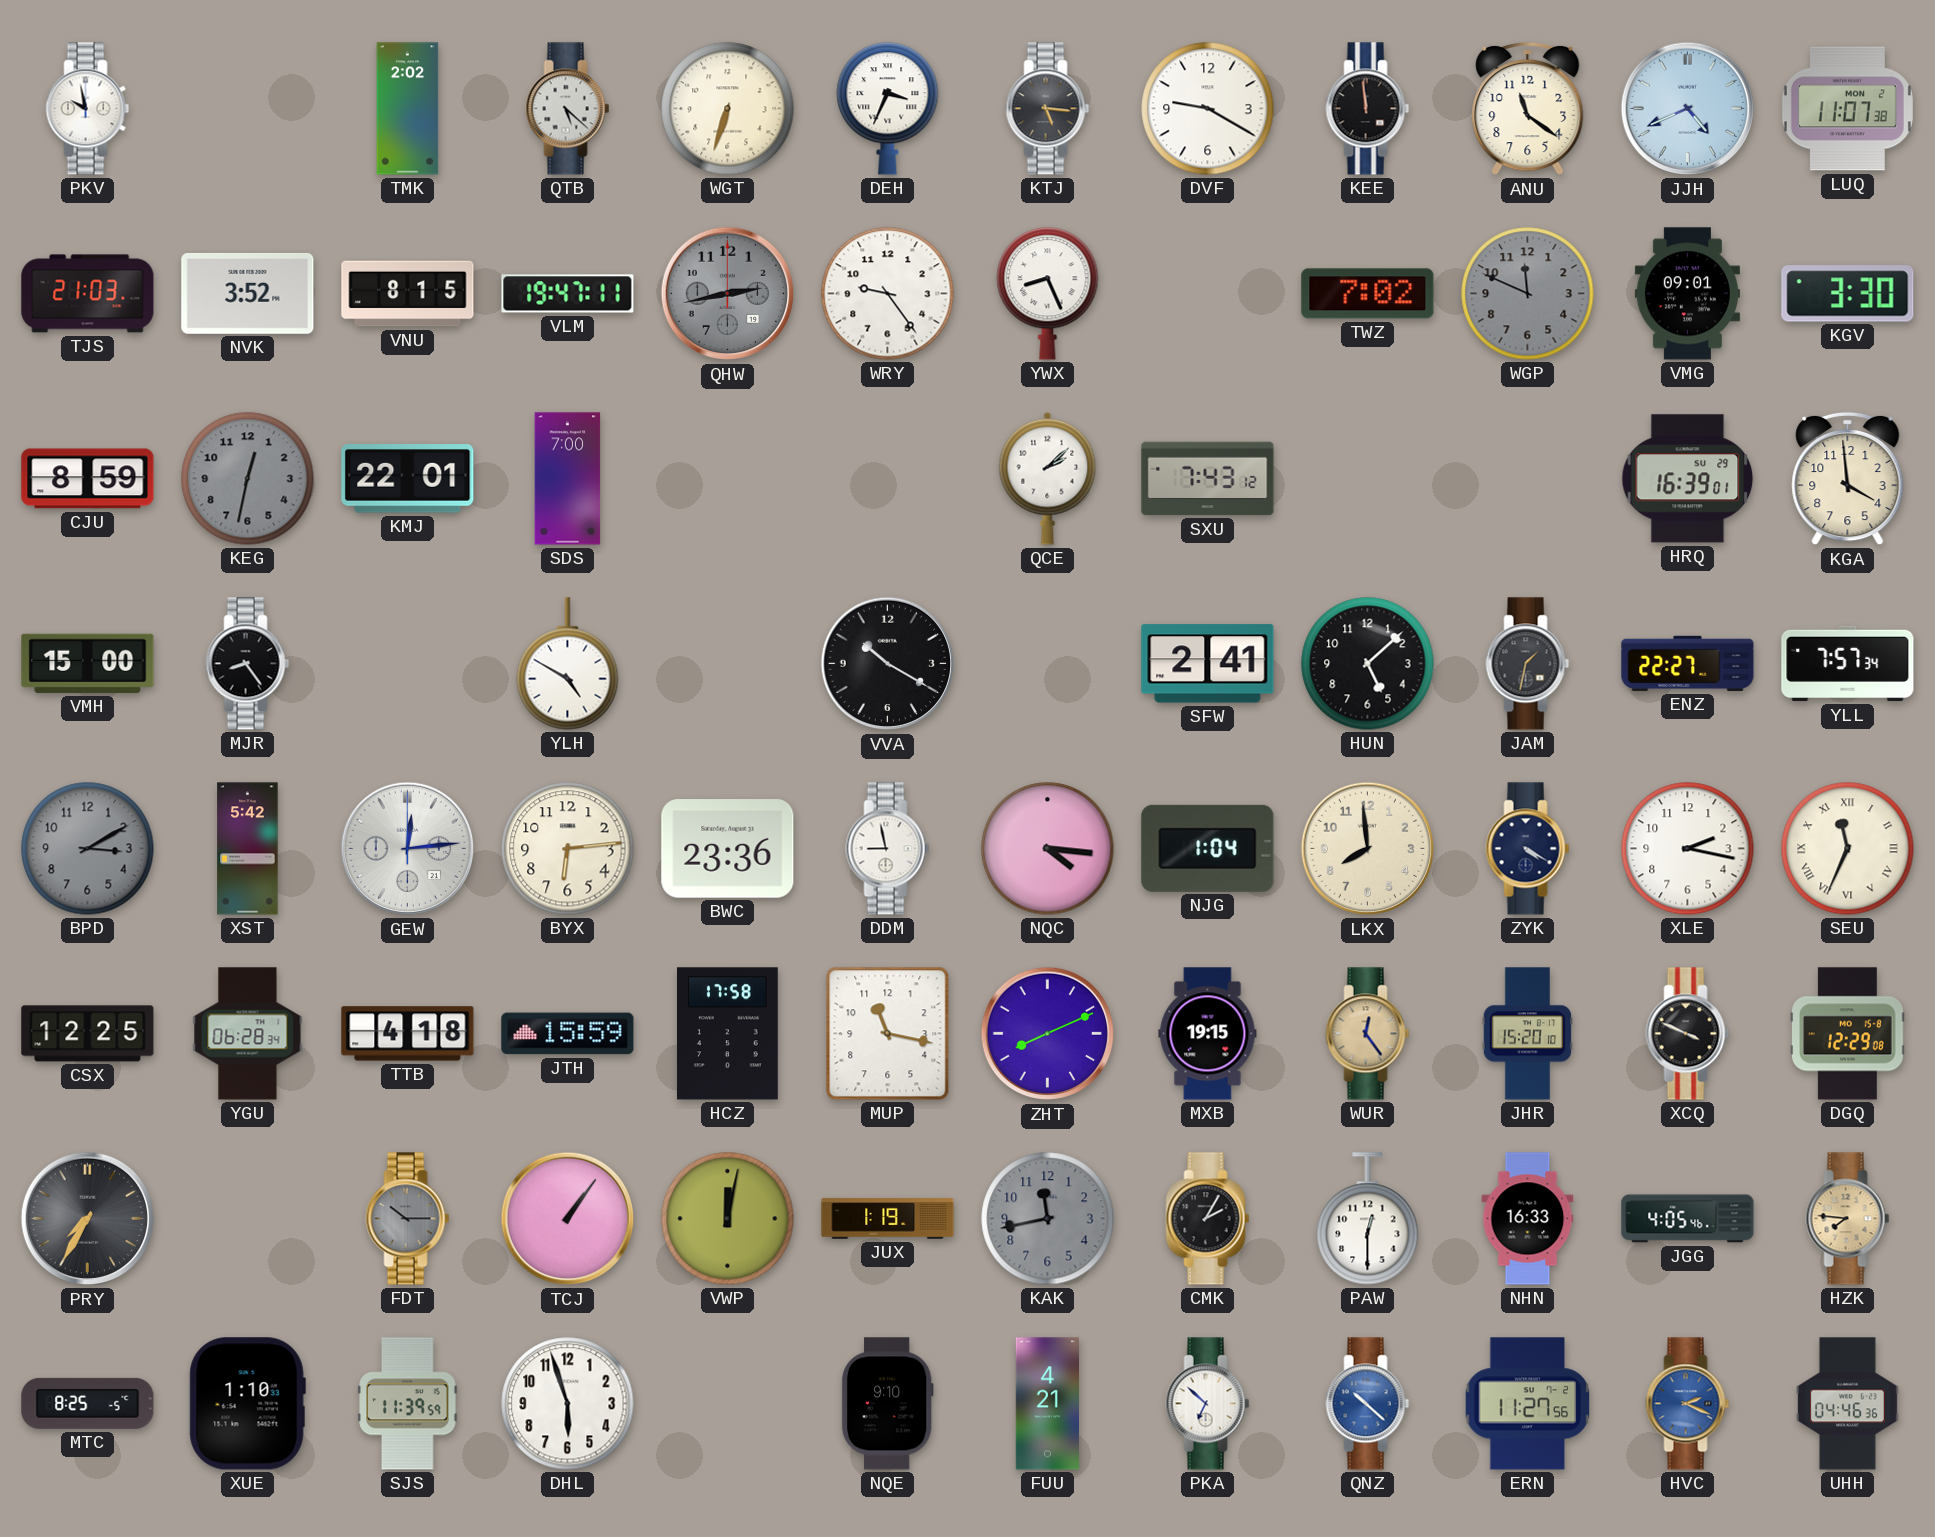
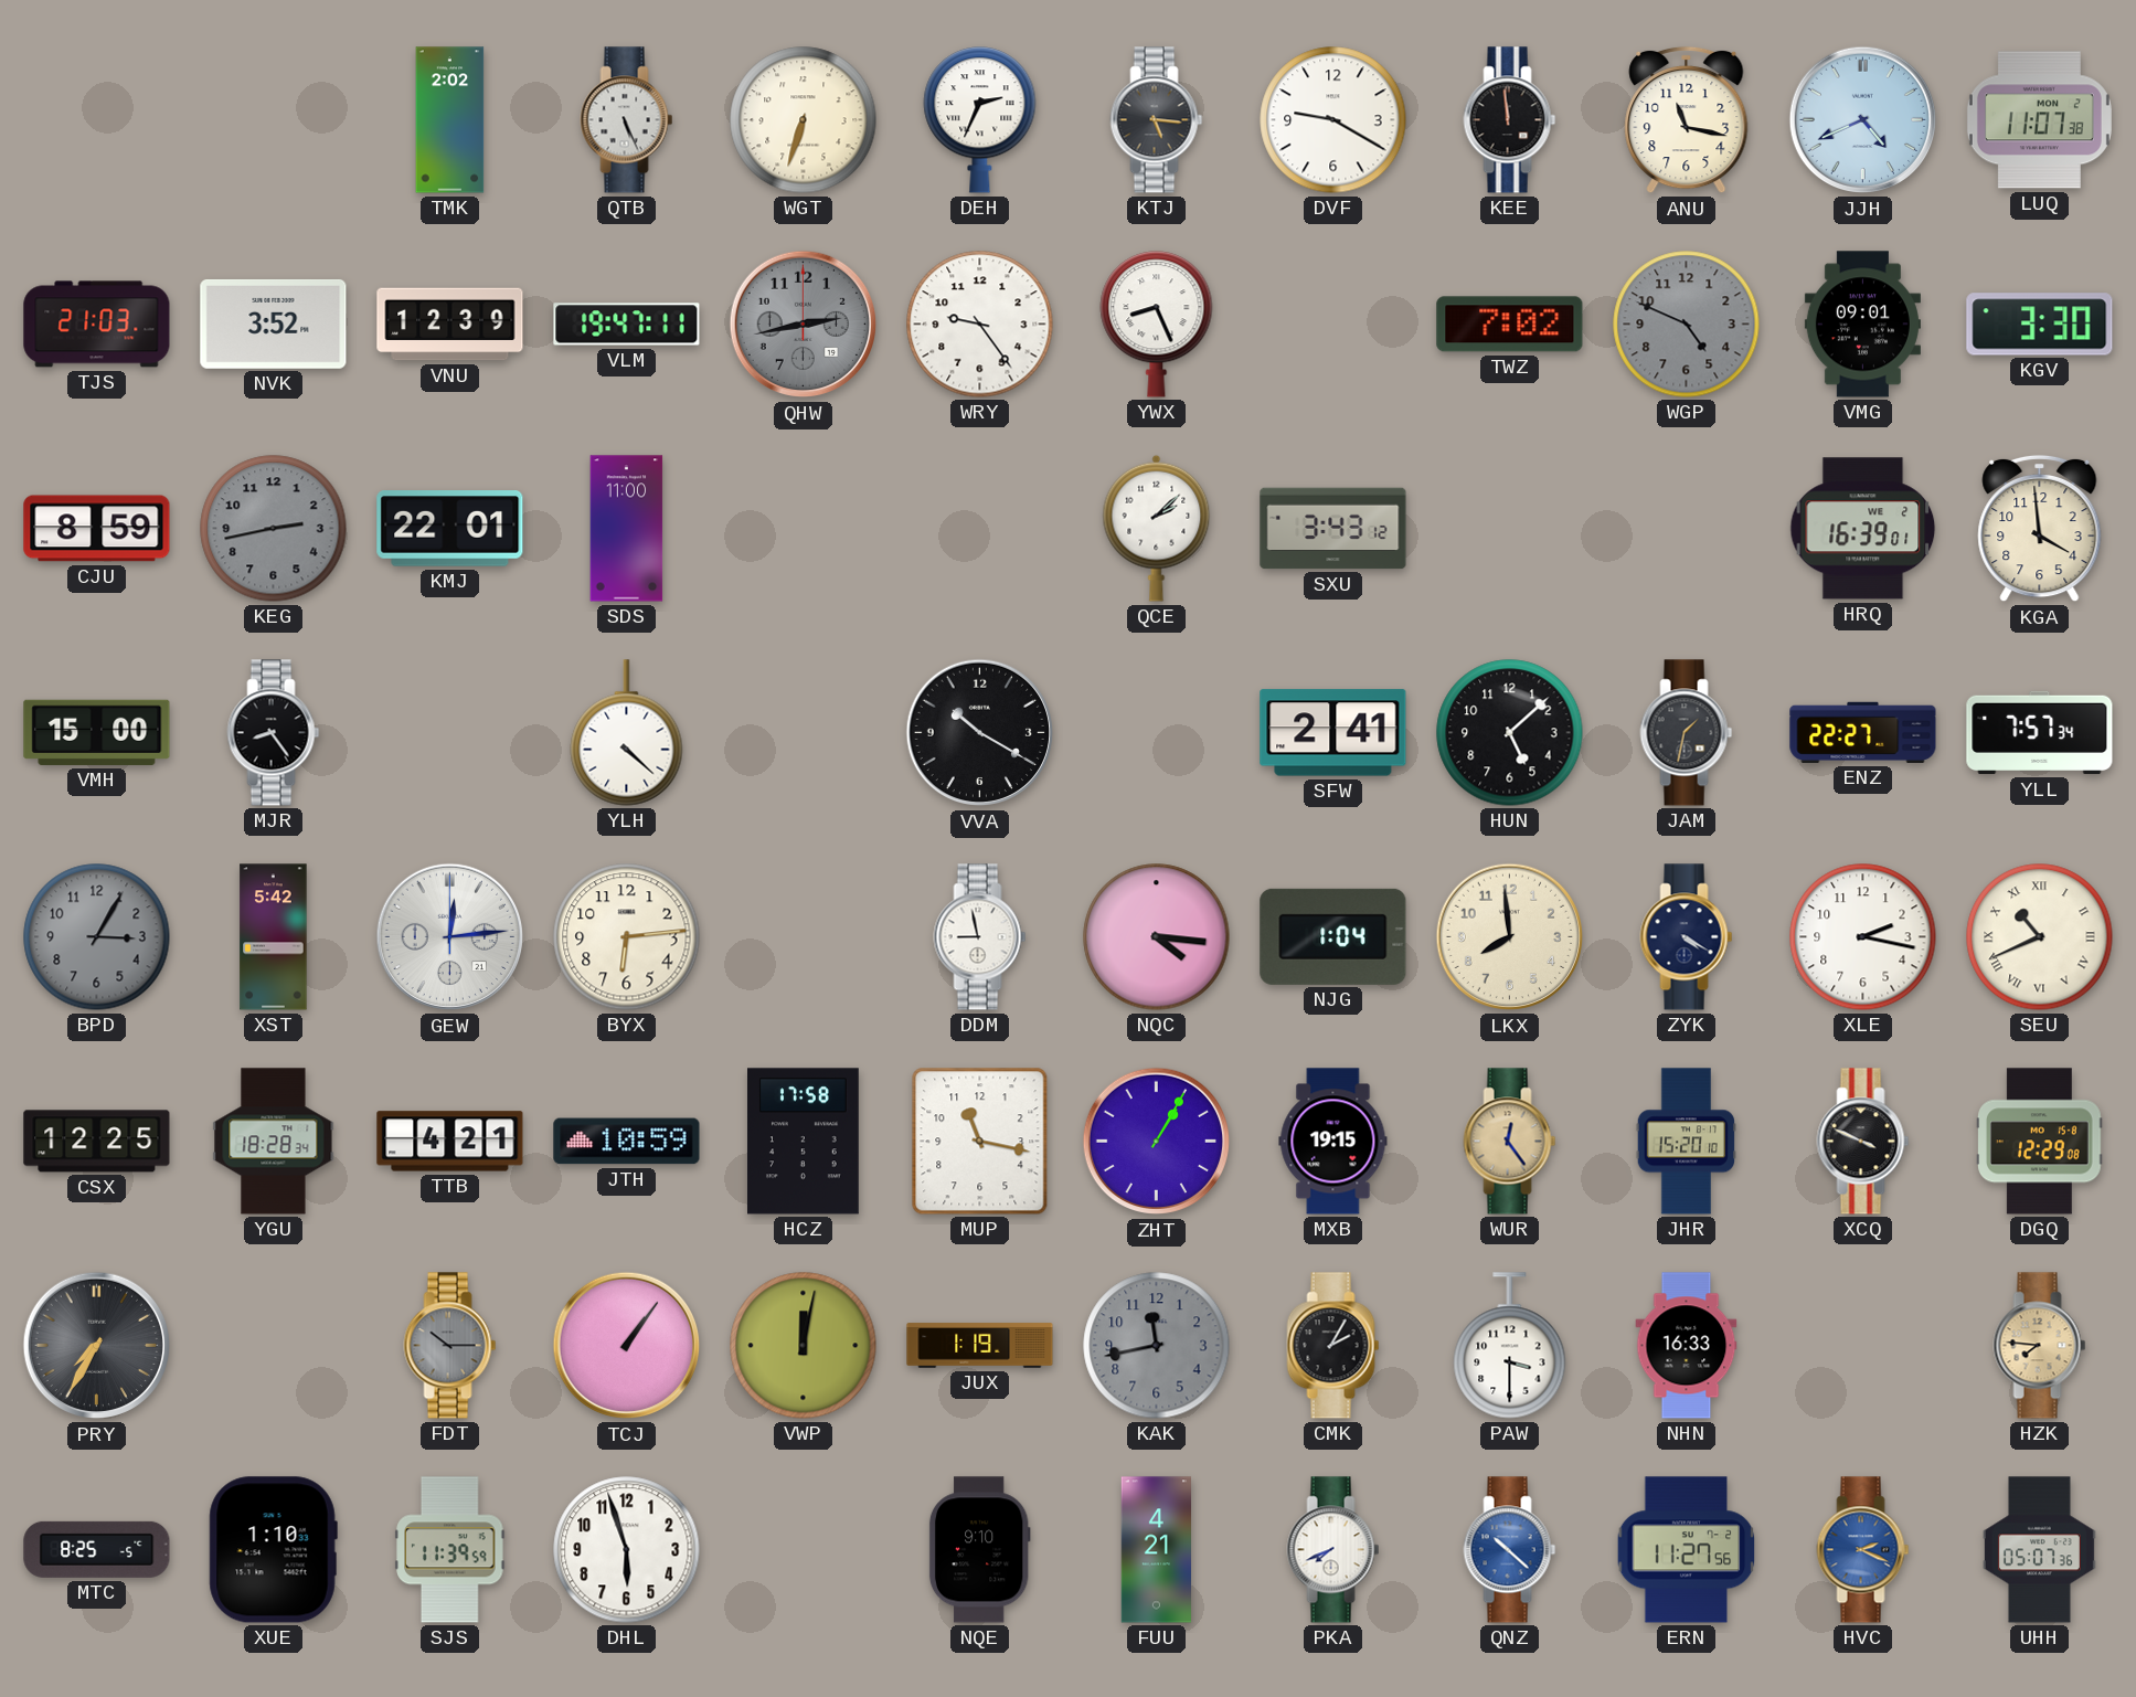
PKV: 9:58 -> none
QTB: 5:22 -> 5:26
DEH: 3:34 -> 2:34
ANU: 11:21 -> 11:17
VNU: 8:15 -> 12:39
WGP: 11:49 -> 4:49
KEG: 12:32 -> 2:43
SDS: 7:00 -> 11:00
SXU: 7:43 -> 3:43
HRQ date: SU 29 -> WE 2
YLH: 4:50 -> 4:22
BPD: 3:10 -> 3:05
BWC: 23:36 -> none
SEU: 11:34 -> 10:41
YGU: 06:28 -> 18:28
TTB: 4:18 -> 4:21
JTH: 15:59 -> 10:59
ZHT: 8:11 -> 1:05
PAW: 12:30 -> 3:30
JGG: 4:05 -> none
PKA: 6:52 -> 7:41
UHH: 04:46 -> 05:07
